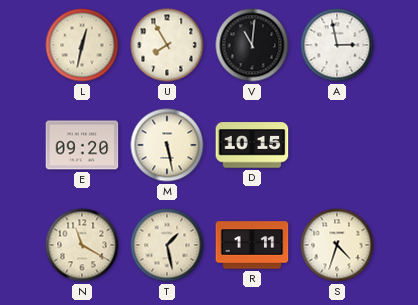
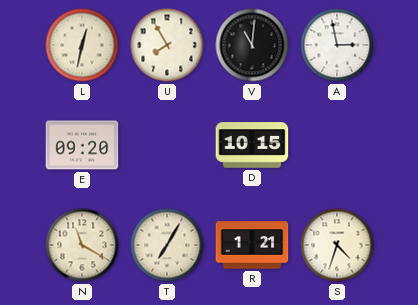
M: 5:28 -> none
T: 1:28 -> 7:05
R: 1:11 -> 1:21
